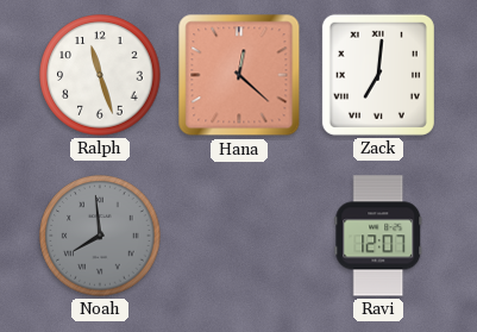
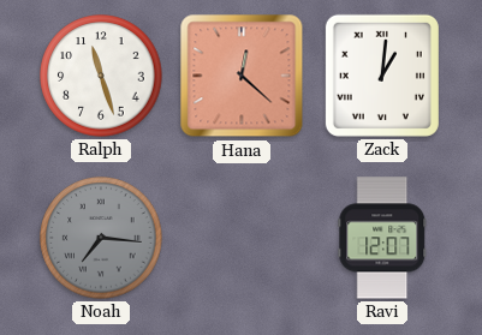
Zack: 7:01 -> 1:01
Noah: 7:59 -> 7:16
